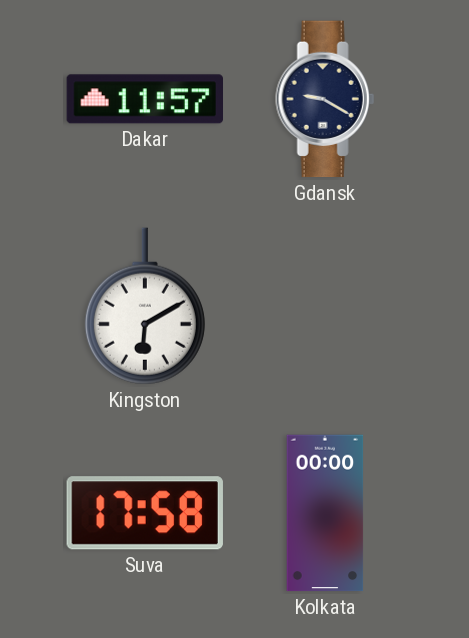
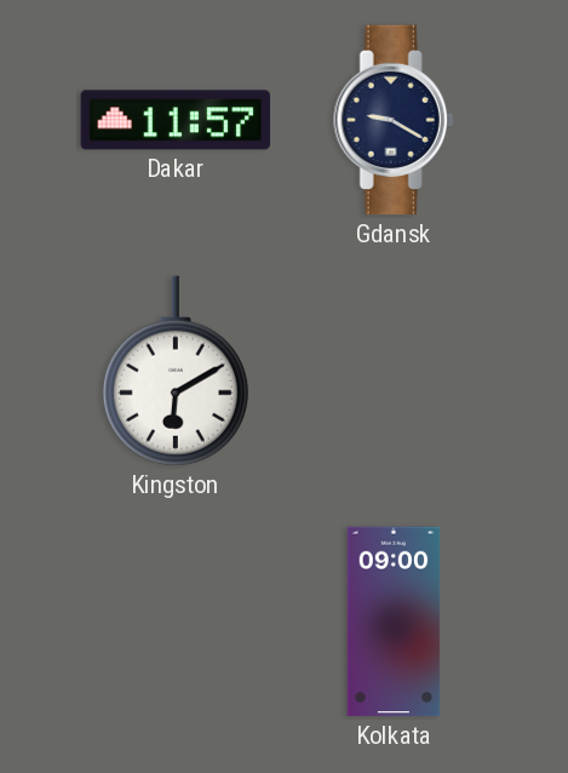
Suva: 17:58 -> none
Kolkata: 00:00 -> 09:00
